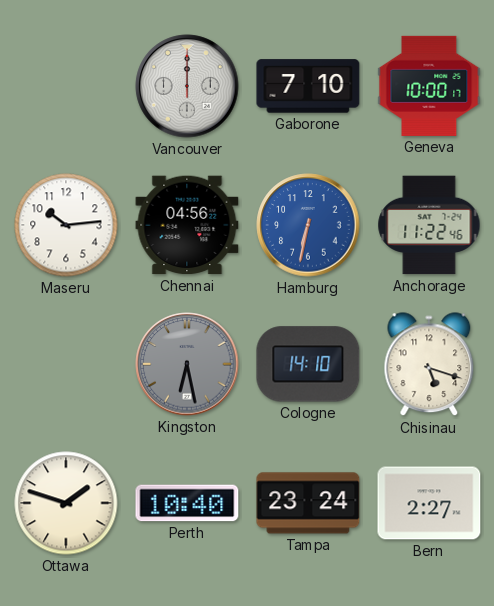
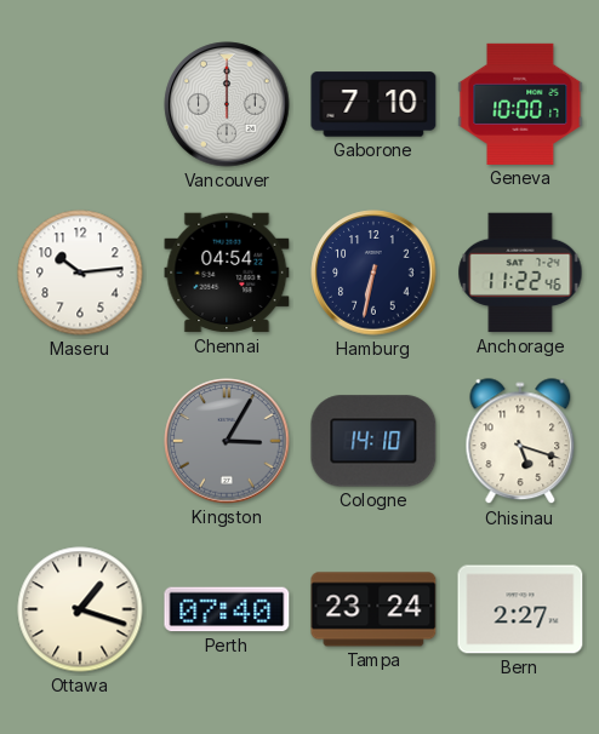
Chennai: 04:56 -> 04:54
Hamburg dial: blue -> navy
Kingston: 6:28 -> 3:05
Ottawa: 1:48 -> 1:18
Perth: 10:40 -> 07:40
